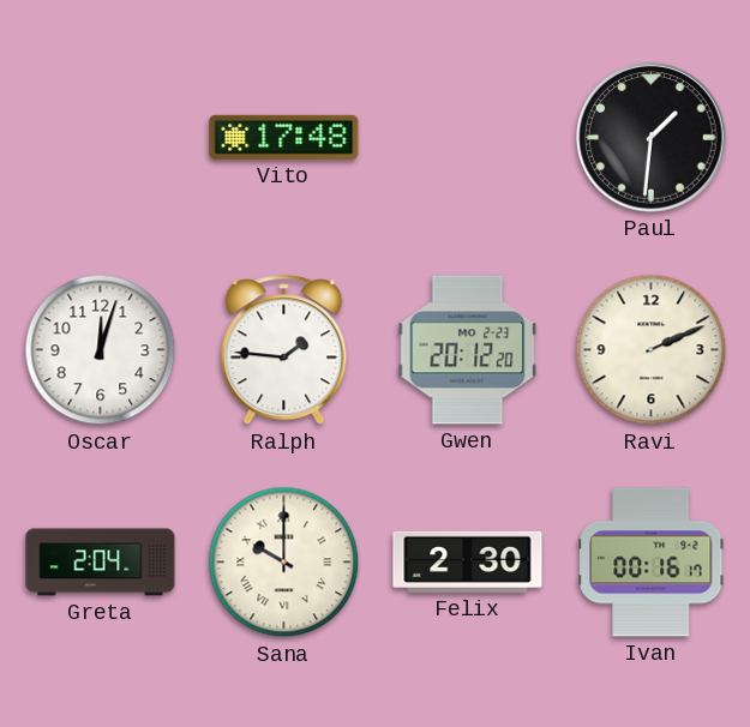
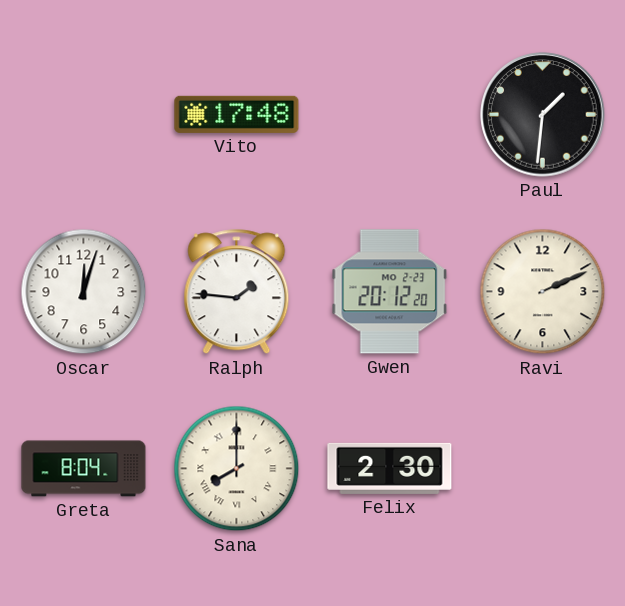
Greta: 2:04 -> 8:04
Sana: 10:00 -> 8:00
Ivan: 00:16 -> none
